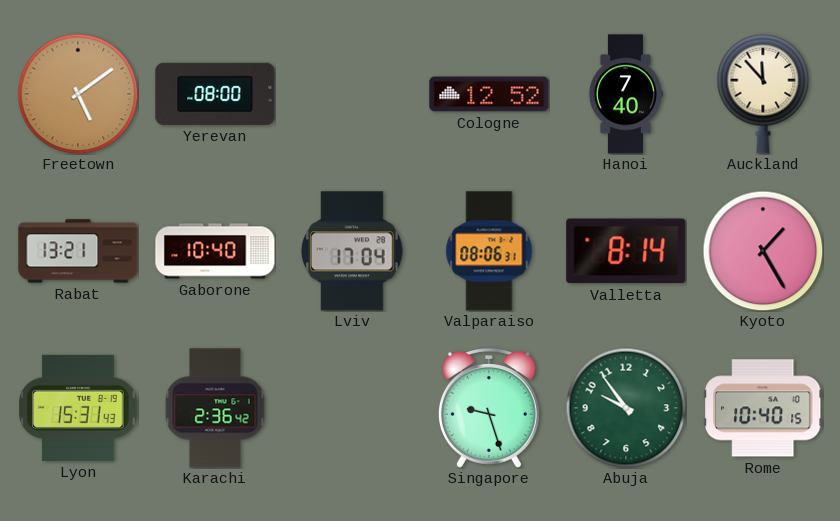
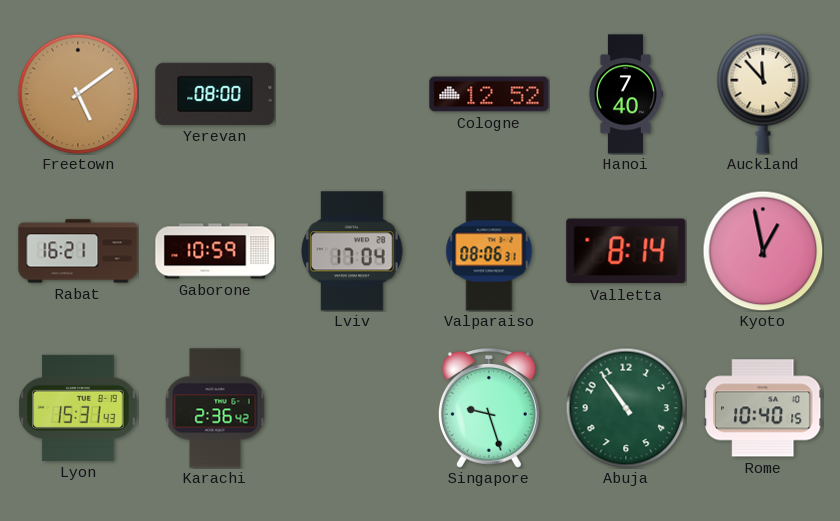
Rabat: 13:21 -> 16:21
Gaborone: 10:40 -> 10:59
Kyoto: 1:25 -> 12:58
Abuja: 9:54 -> 10:54
